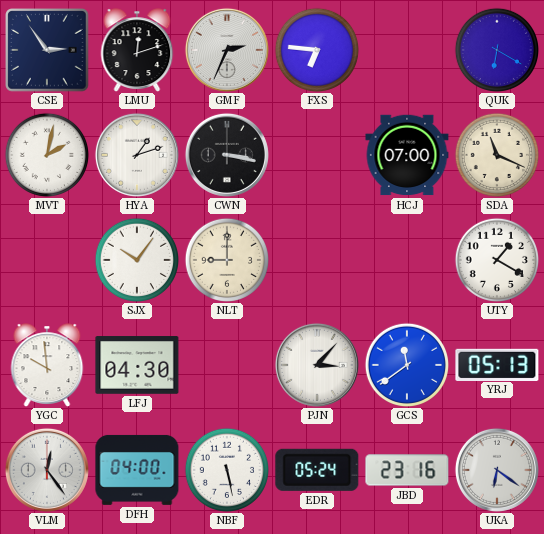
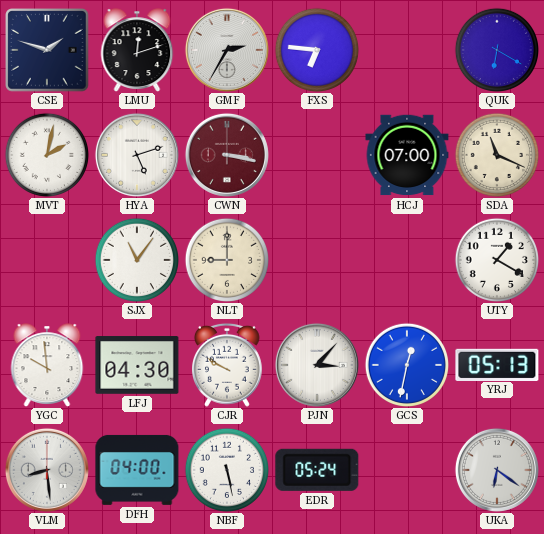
CSE: 2:54 -> 1:48
GMF: 2:34 -> 2:35
HYA: 1:12 -> 5:12
CWN dial: black -> burgundy
SJX: 10:06 -> 11:06
CJR: none -> 9:50
GCS: 11:39 -> 12:32
VLM: 12:24 -> 8:29
JBD: 23:16 -> none
